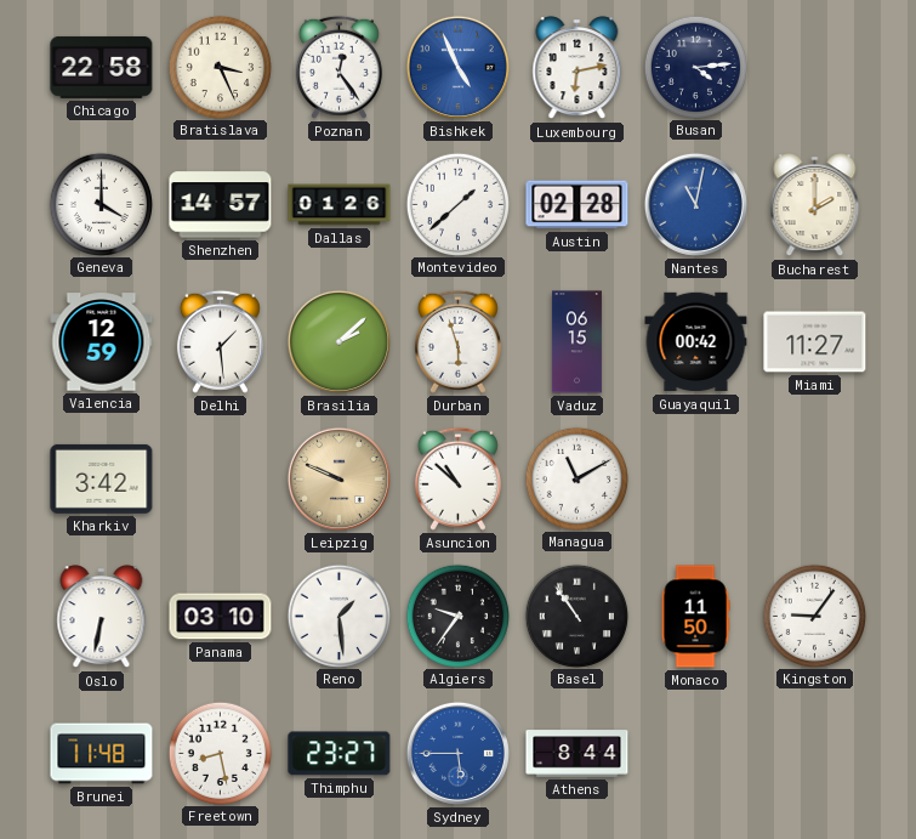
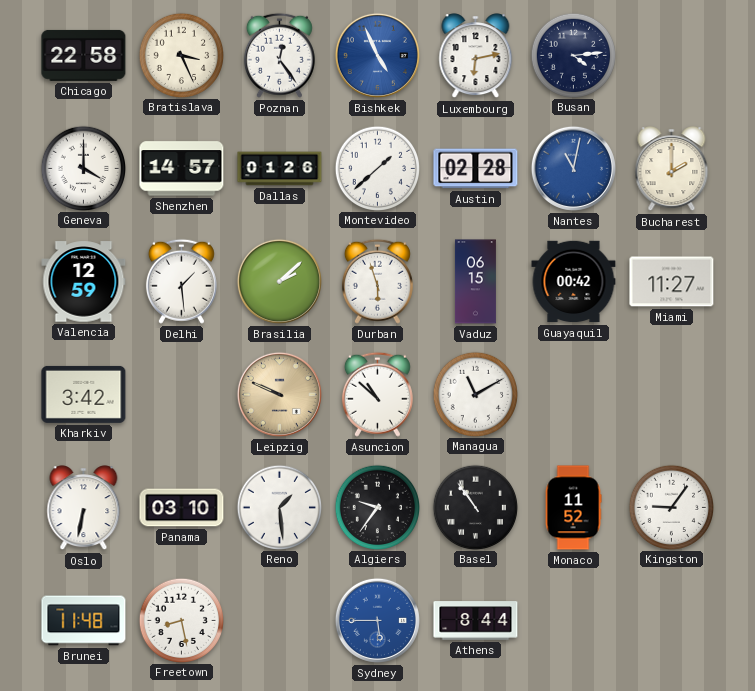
Monaco: 11:50 -> 11:52
Thimphu: 23:27 -> none
